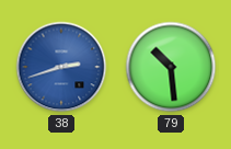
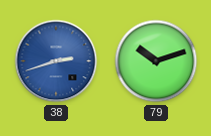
79: 10:29 -> 10:12
